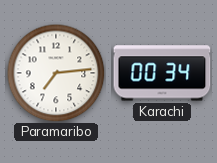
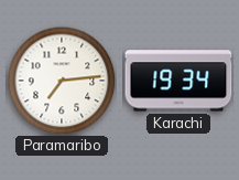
Karachi: 00:34 -> 19:34
